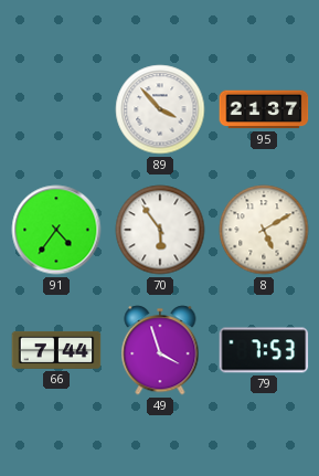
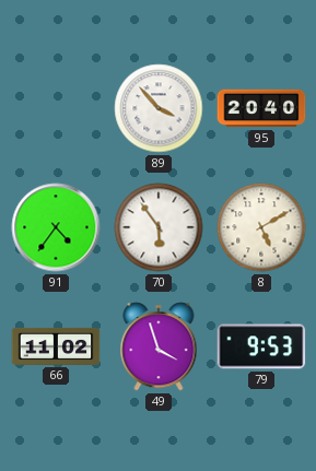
95: 21:37 -> 20:40
66: 7:44 -> 11:02
79: 7:53 -> 9:53
